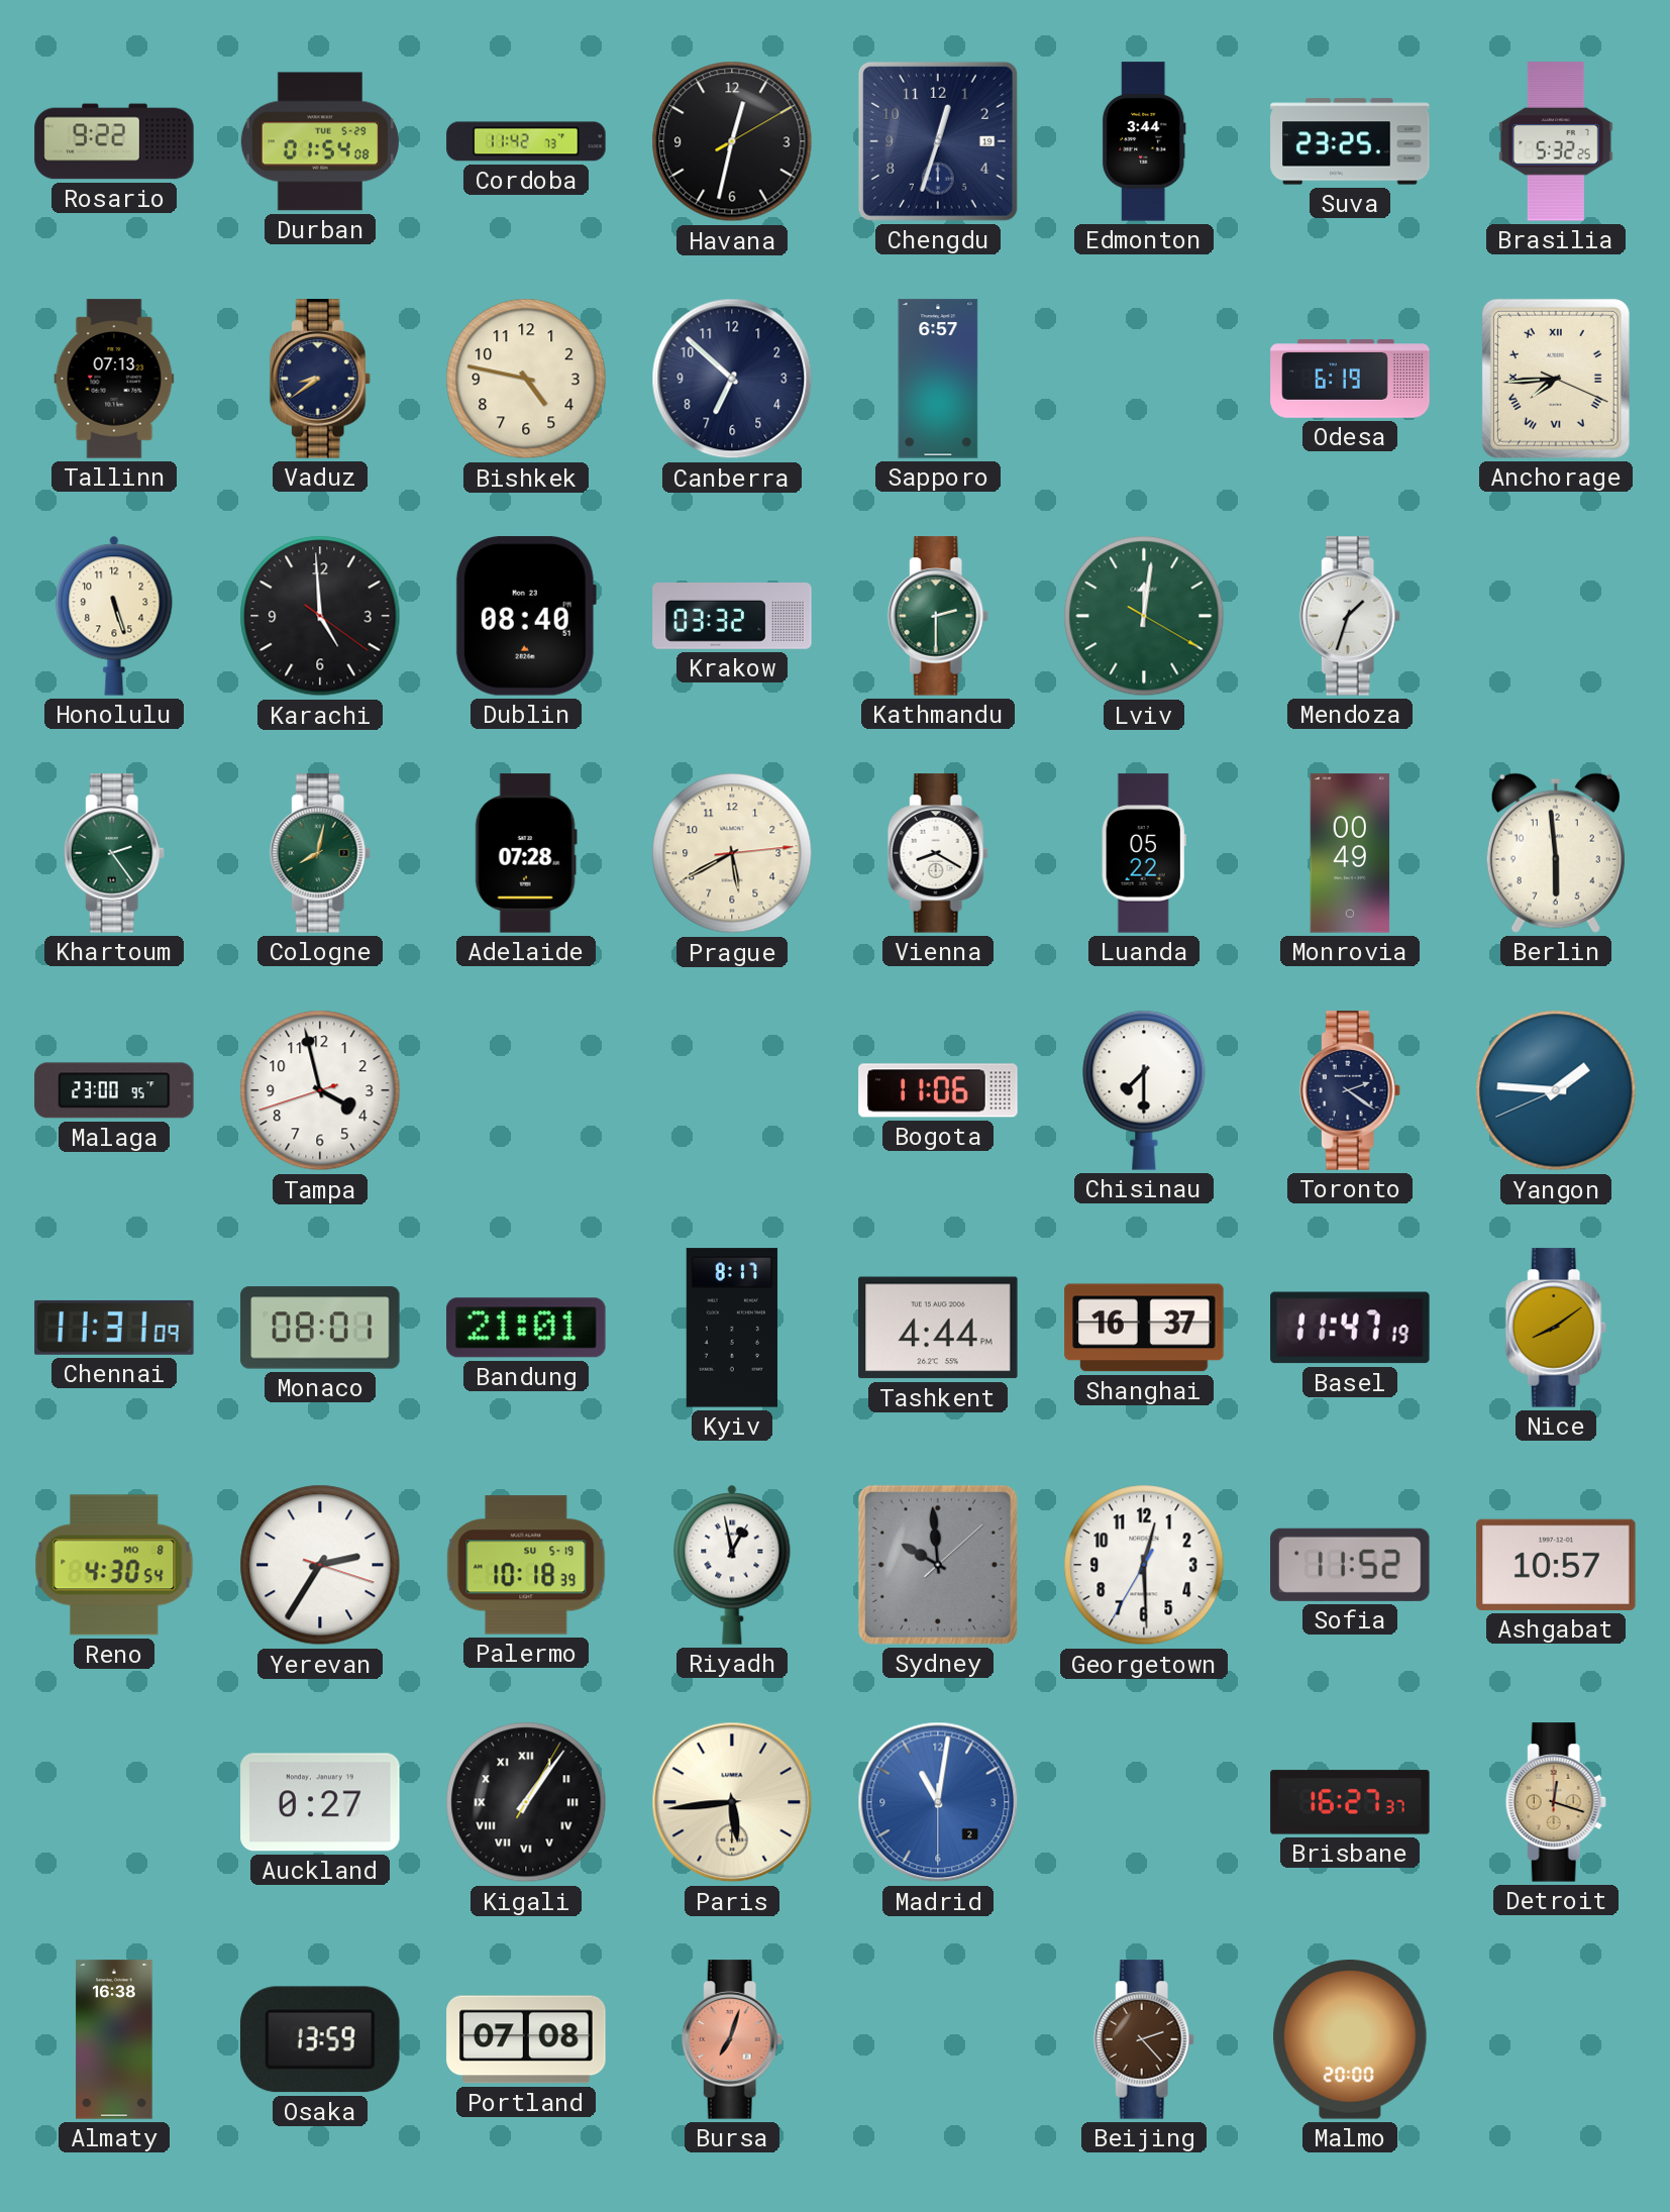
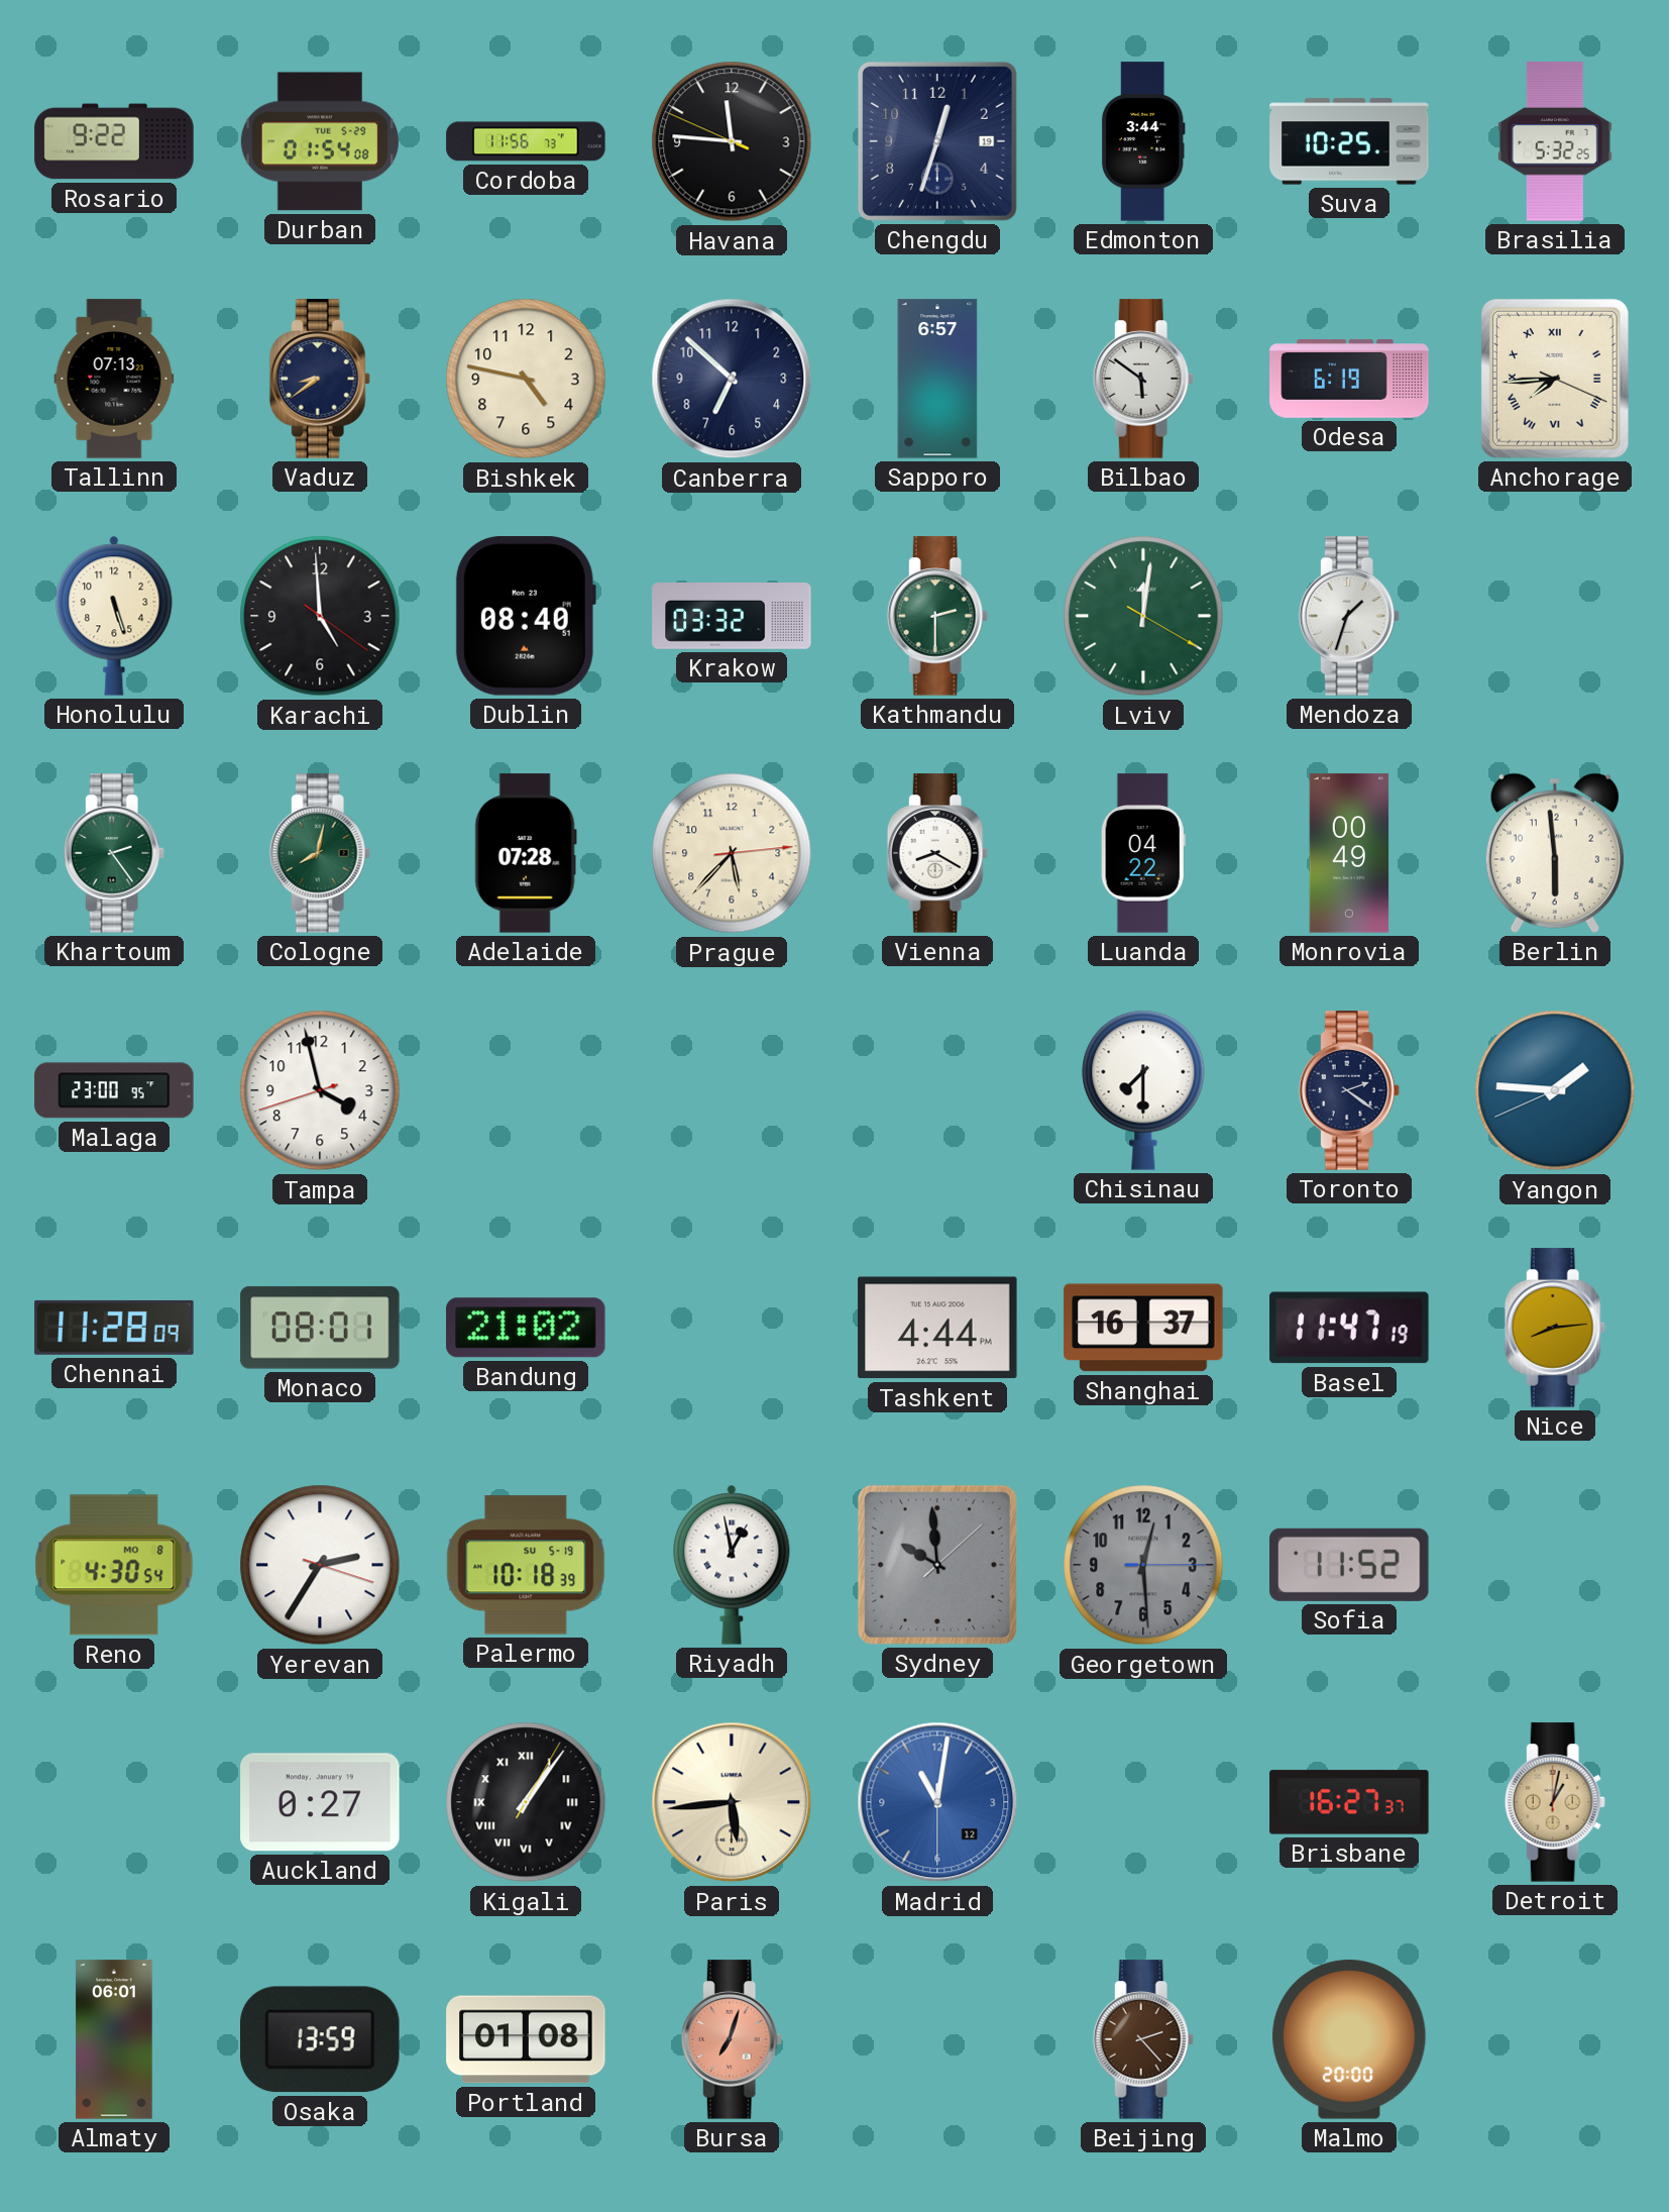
Cordoba: 11:42 -> 11:56
Havana: 12:32 -> 11:45
Suva: 23:25 -> 10:25
Bilbao: none -> 5:51
Prague: 5:40 -> 5:37
Luanda: 05:22 -> 04:22
Bogota: 11:06 -> none
Chennai: 11:31 -> 11:28
Bandung: 21:01 -> 21:02
Kyiv: 8:17 -> none
Nice: 8:09 -> 8:14
Georgetown: 12:29:35 -> 12:29:15
Georgetown dial: white -> grey
Ashgabat: 10:57 -> none
Madrid date: 2 -> 12
Detroit: 12:18 -> 1:02
Almaty: 16:38 -> 06:01
Portland: 07:08 -> 01:08
